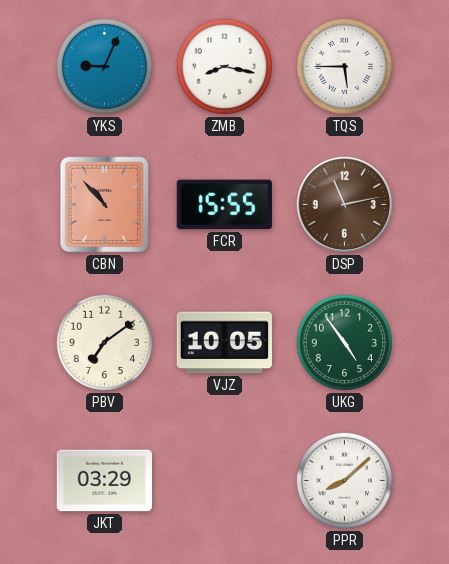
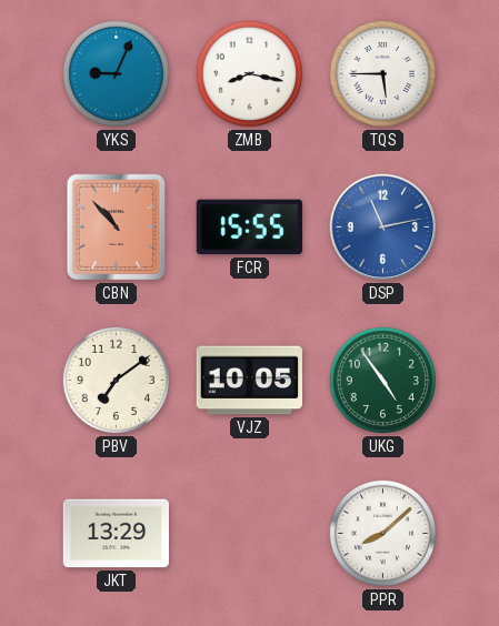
DSP dial: brown -> blue
JKT: 03:29 -> 13:29
